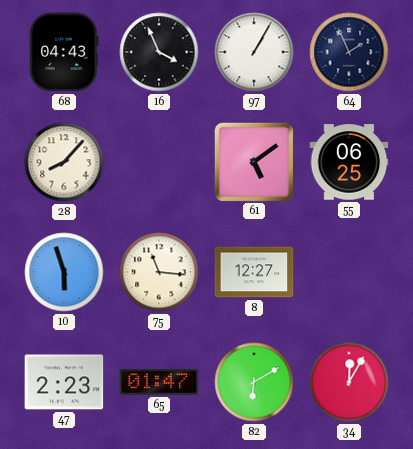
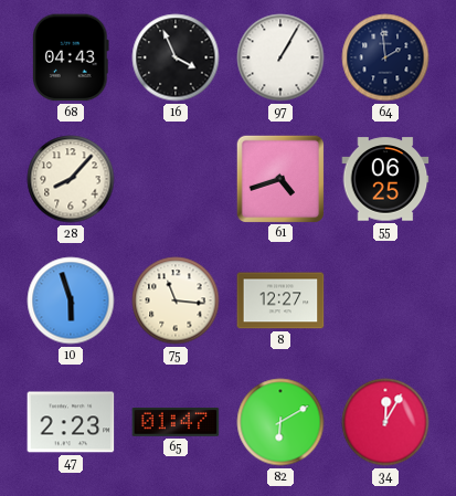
64: 1:56 -> 1:59
61: 5:09 -> 4:42
